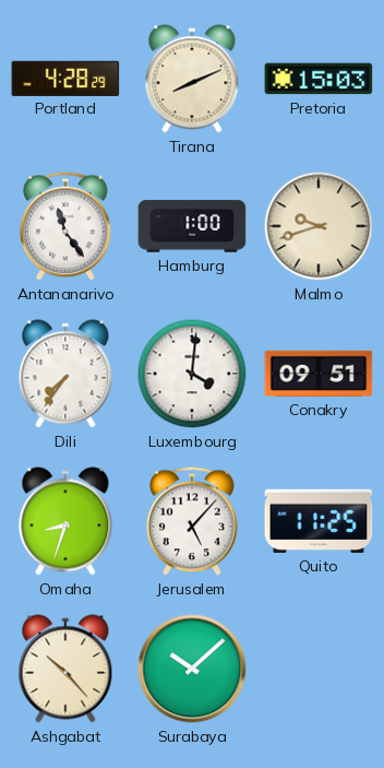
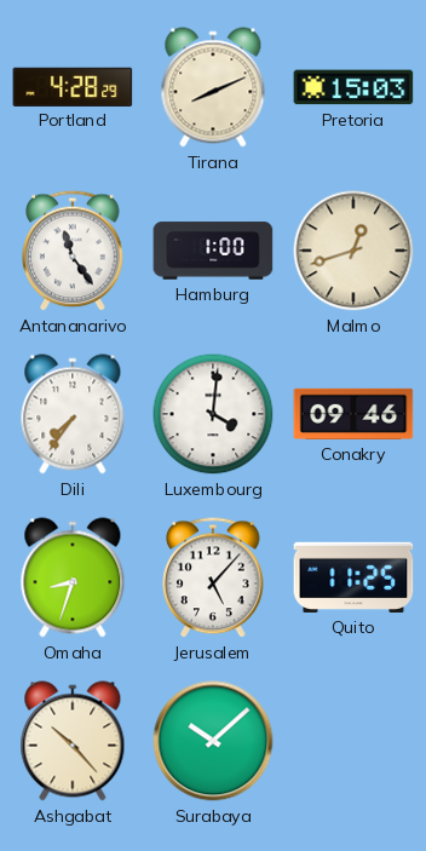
Malmo: 9:42 -> 12:42
Conakry: 09:51 -> 09:46
